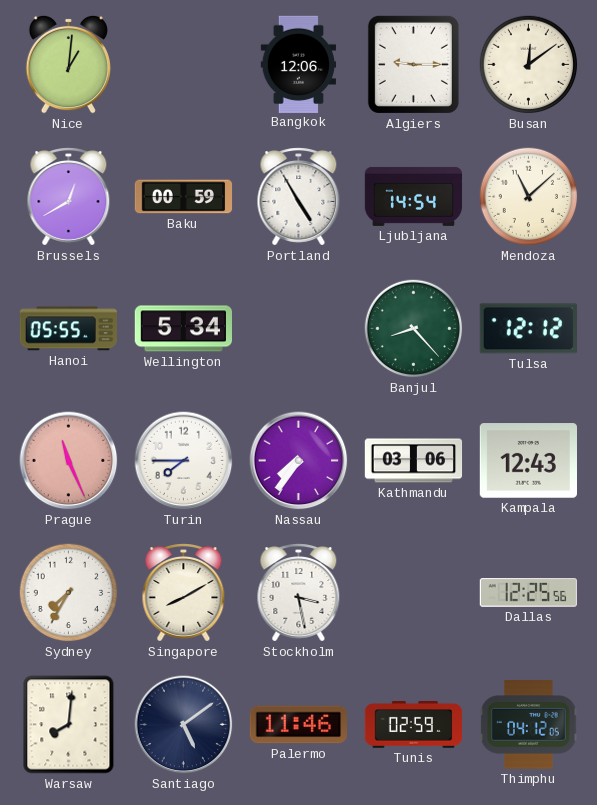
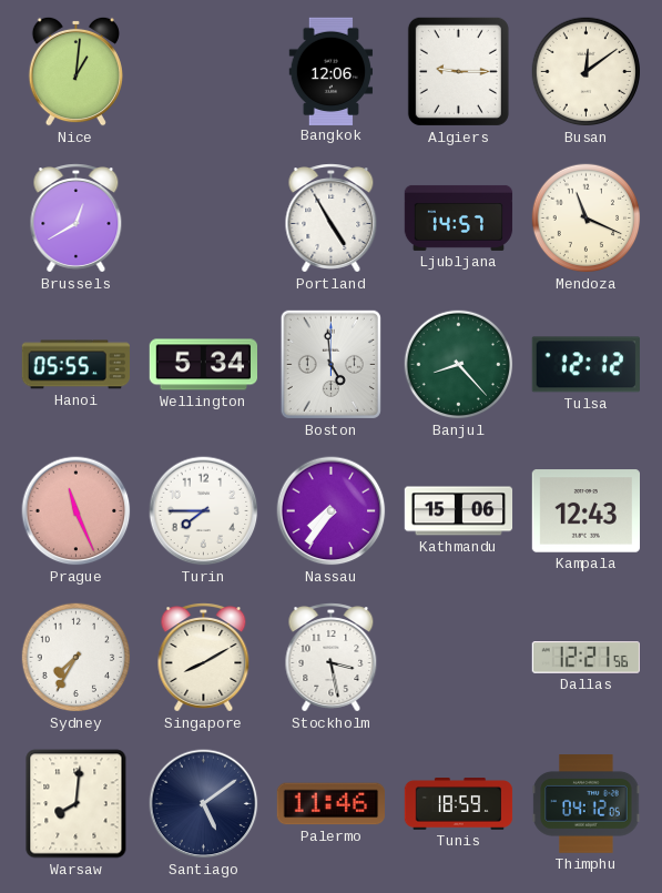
Baku: 00:59 -> none
Ljubljana: 14:54 -> 14:57
Mendoza: 11:08 -> 11:19
Boston: none -> 4:59
Kathmandu: 03:06 -> 15:06
Dallas: 12:25 -> 12:21
Tunis: 02:59 -> 18:59
